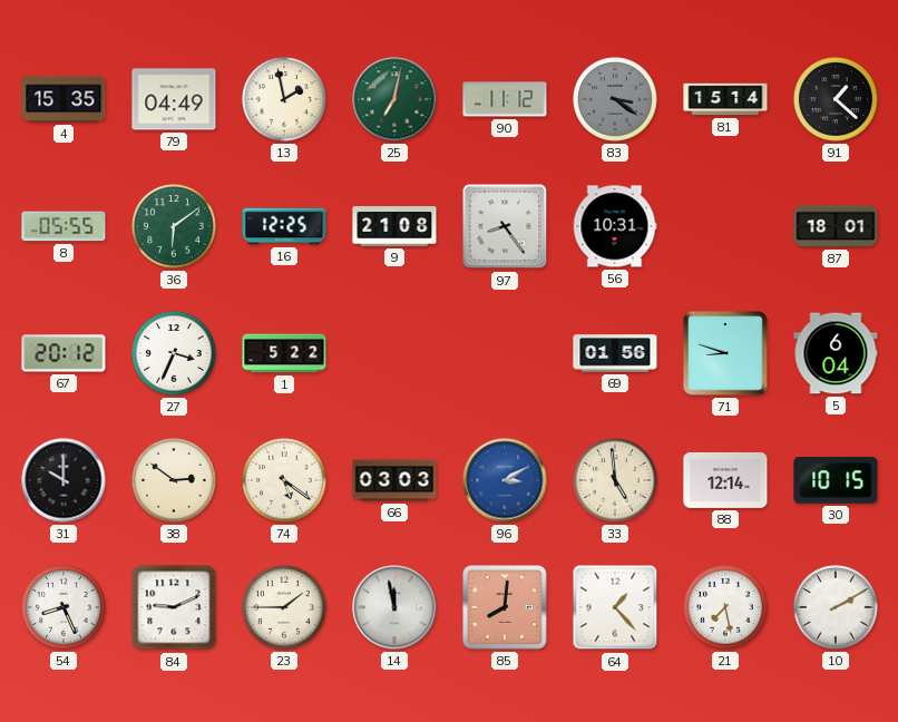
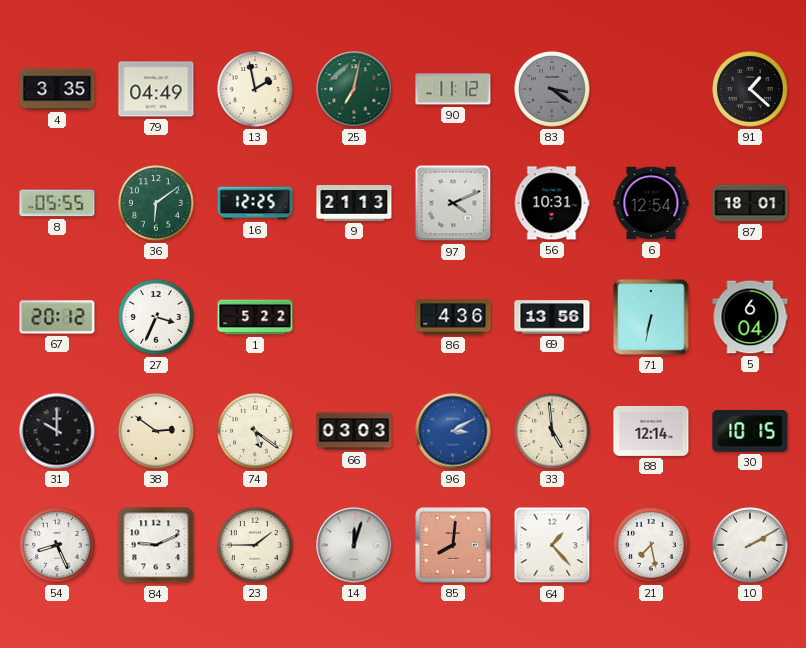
4: 15:35 -> 3:35
81: 15:14 -> none
9: 21:08 -> 21:13
97: 8:24 -> 4:11
6: none -> 12:54
86: none -> 4:36
69: 01:56 -> 13:56
71: 8:48 -> 6:32
14: 11:58 -> 12:03
